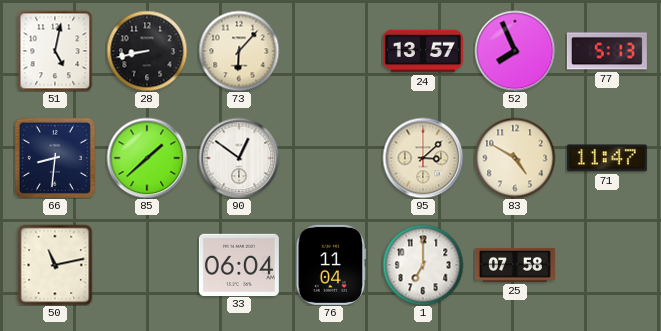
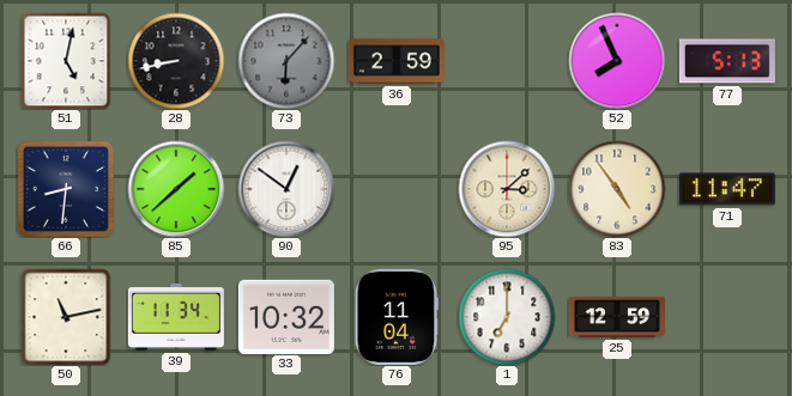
73 dial: cream -> grey
36: none -> 2:59
24: 13:57 -> none
83: 4:50 -> 4:54
39: none -> 11:34
33: 06:04 -> 10:32
25: 07:58 -> 12:59
